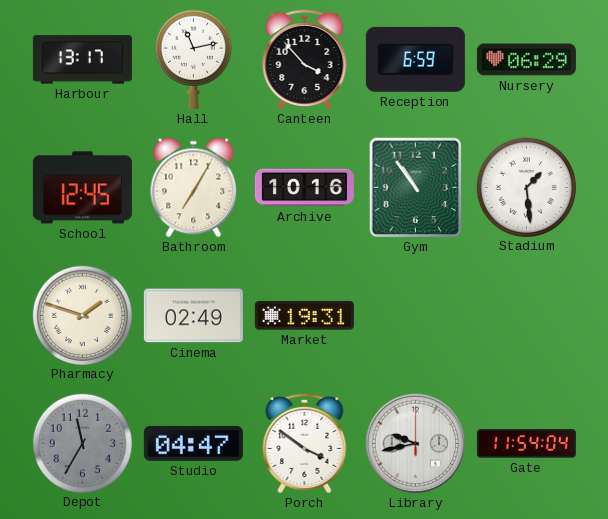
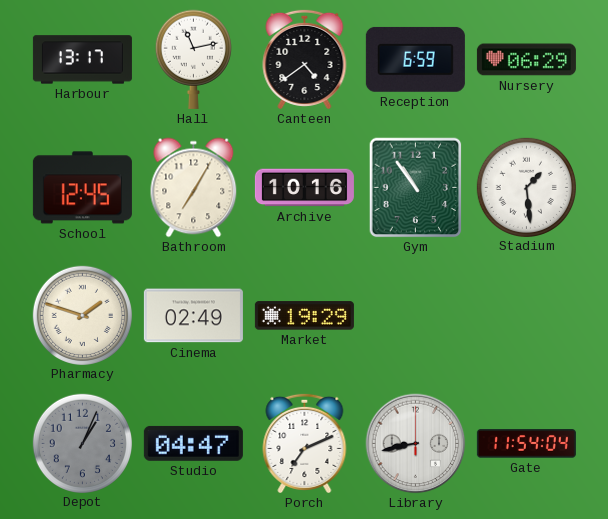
Canteen: 3:53 -> 4:39
Market: 19:31 -> 19:29
Depot: 11:35 -> 1:04
Porch: 3:51 -> 7:11
Library: 9:43 -> 8:43
